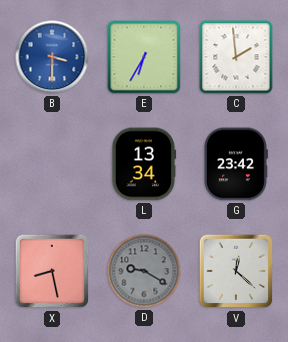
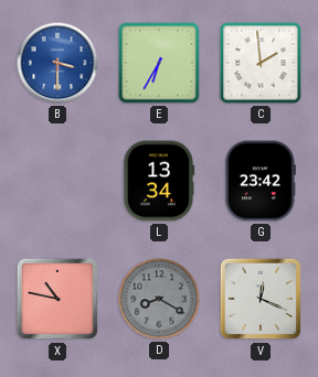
X: 8:28 -> 10:47
D: 9:20 -> 8:20
V: 12:22 -> 12:19
